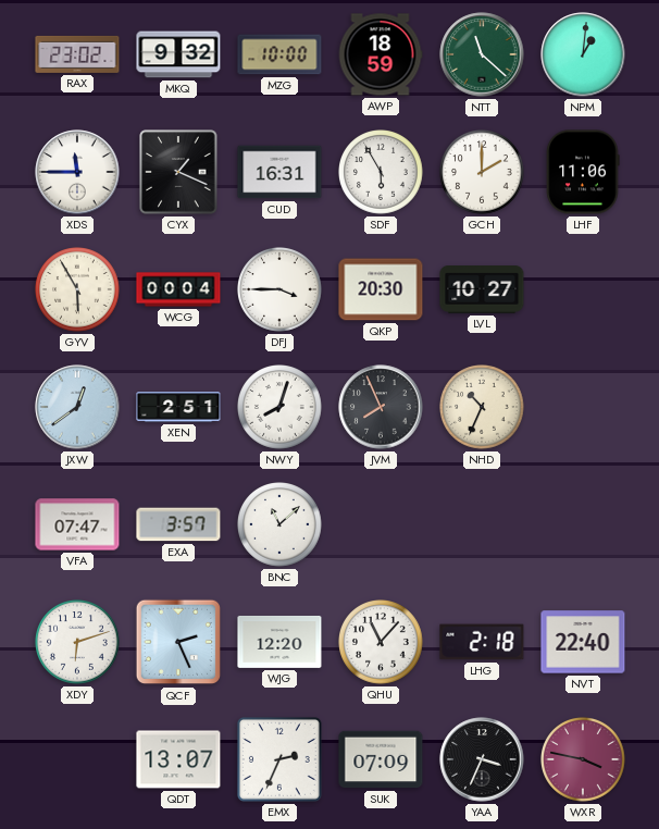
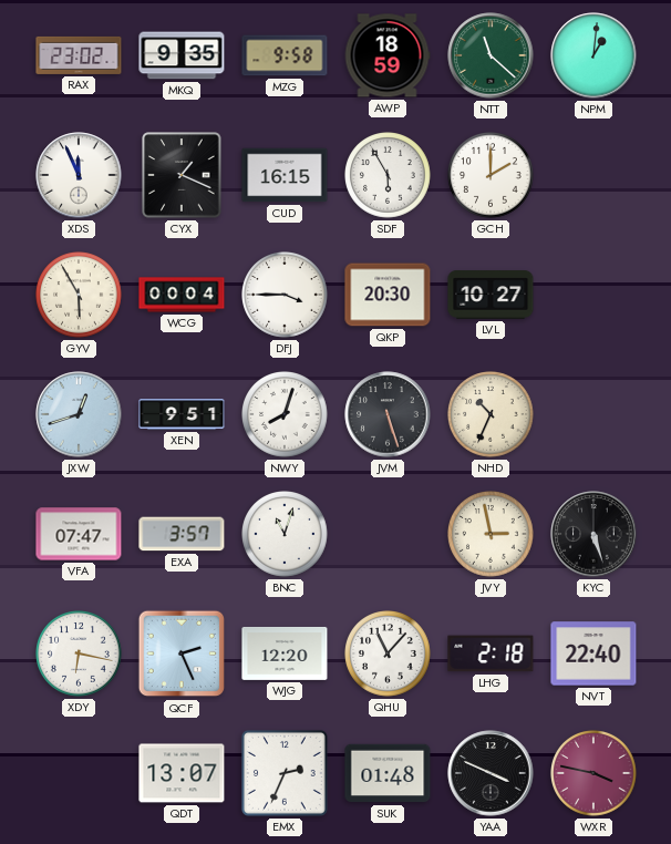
MKQ: 9:32 -> 9:35
MZG: 10:00 -> 9:58
XDS: 11:45 -> 11:56
CUD: 16:31 -> 16:15
LHF: 11:06 -> none
JXW: 12:39 -> 12:42
XEN: 2:51 -> 9:51
JVM: 7:56 -> 5:27
BNC: 11:08 -> 11:03
JVY: none -> 2:58
KYC: none -> 5:27
XDY: 6:12 -> 6:17
SUK: 07:09 -> 01:48
YAA: 3:34 -> 3:49
